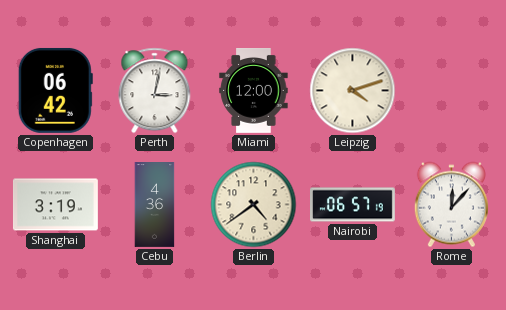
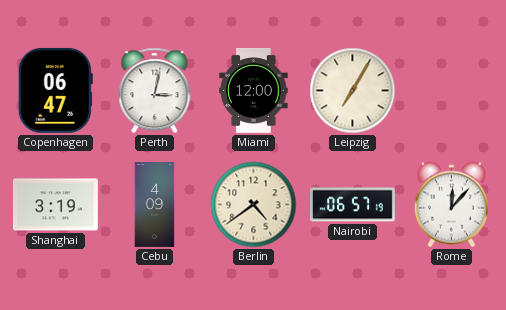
Copenhagen: 06:42 -> 06:47
Leipzig: 4:12 -> 7:05
Cebu: 4:36 -> 4:09
